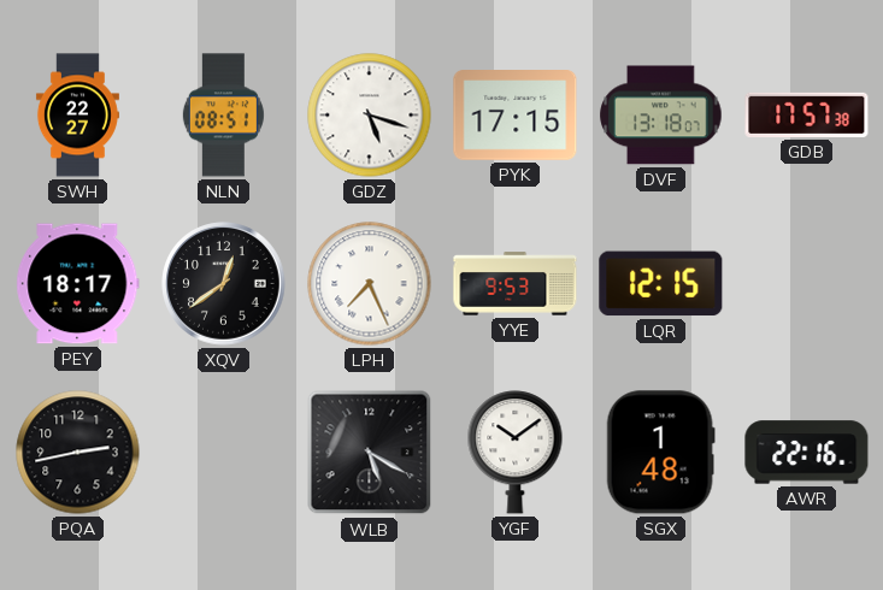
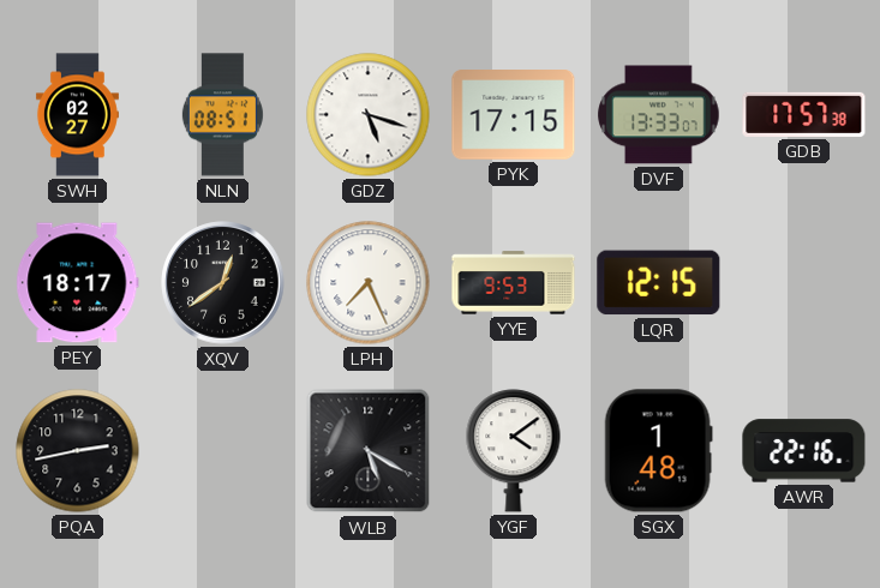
SWH: 22:27 -> 02:27
DVF: 13:18 -> 13:33
YGF: 10:09 -> 4:09
